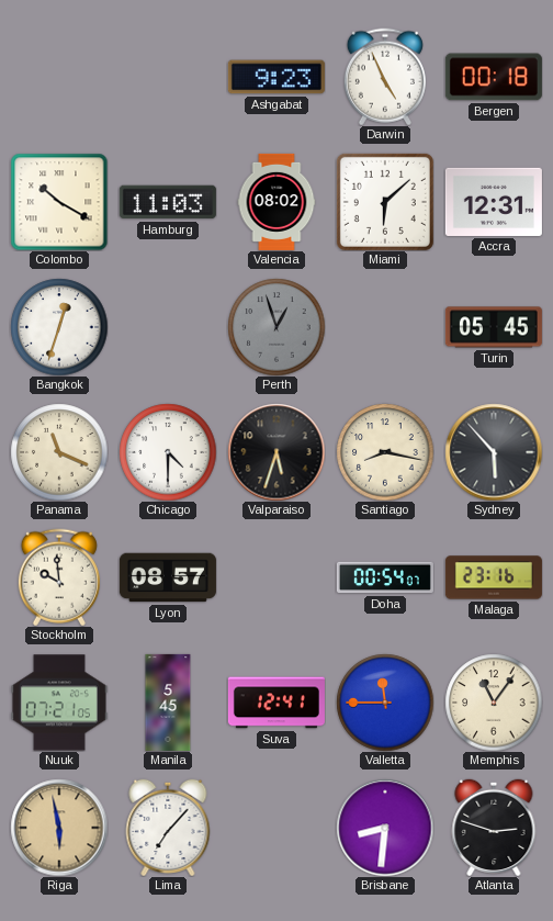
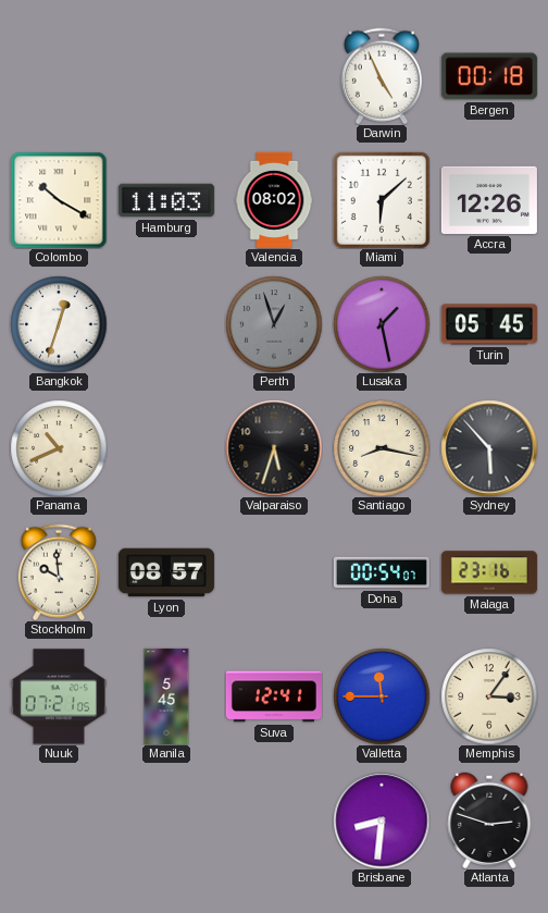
Ashgabat: 9:23 -> none
Accra: 12:31 -> 12:26
Lusaka: none -> 1:28
Panama: 11:19 -> 10:41
Chicago: 4:30 -> none
Memphis: 11:06 -> 3:06
Riga: 5:58 -> none
Lima: 7:07 -> none
